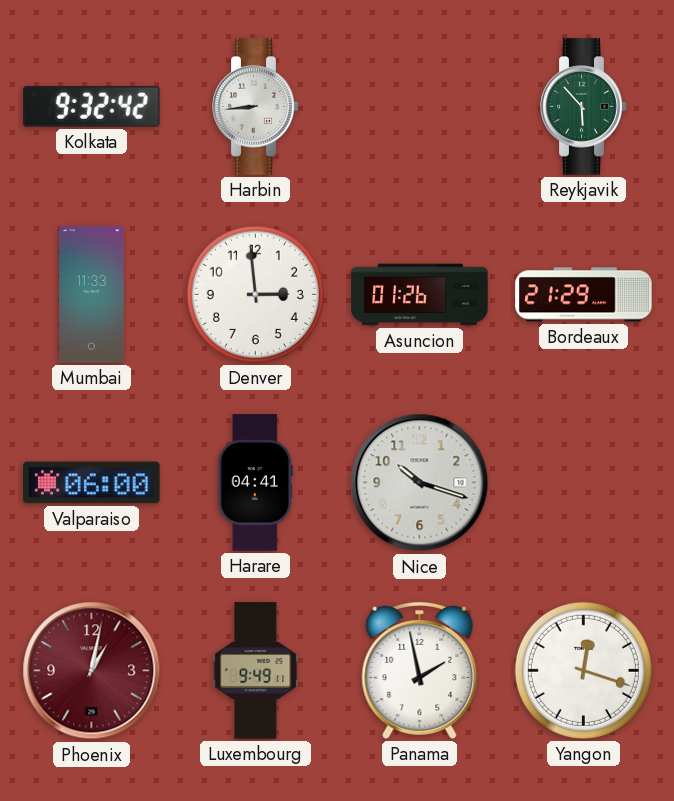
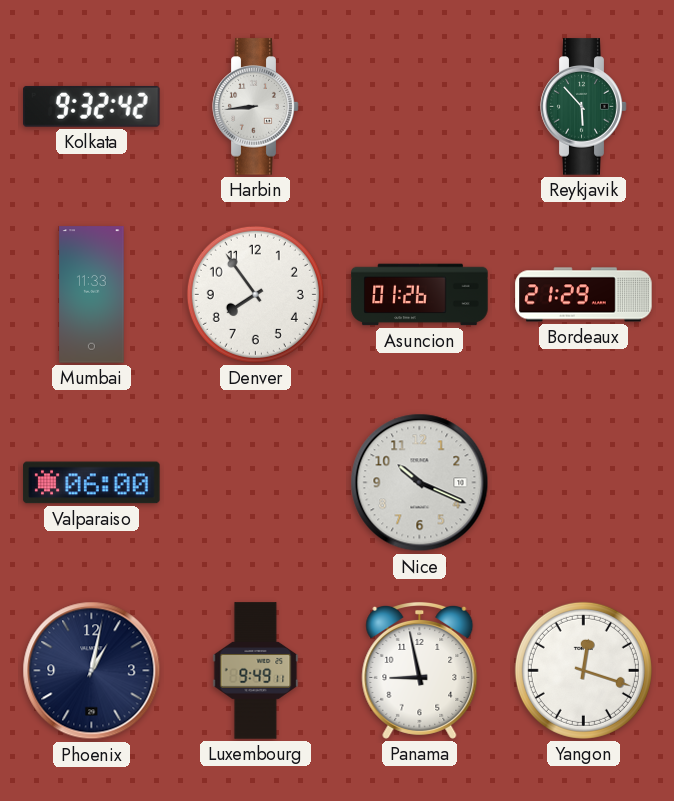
Denver: 2:59 -> 7:54
Harare: 04:41 -> none
Nice: 10:18 -> 10:19
Phoenix dial: burgundy -> navy
Panama: 1:58 -> 8:58
